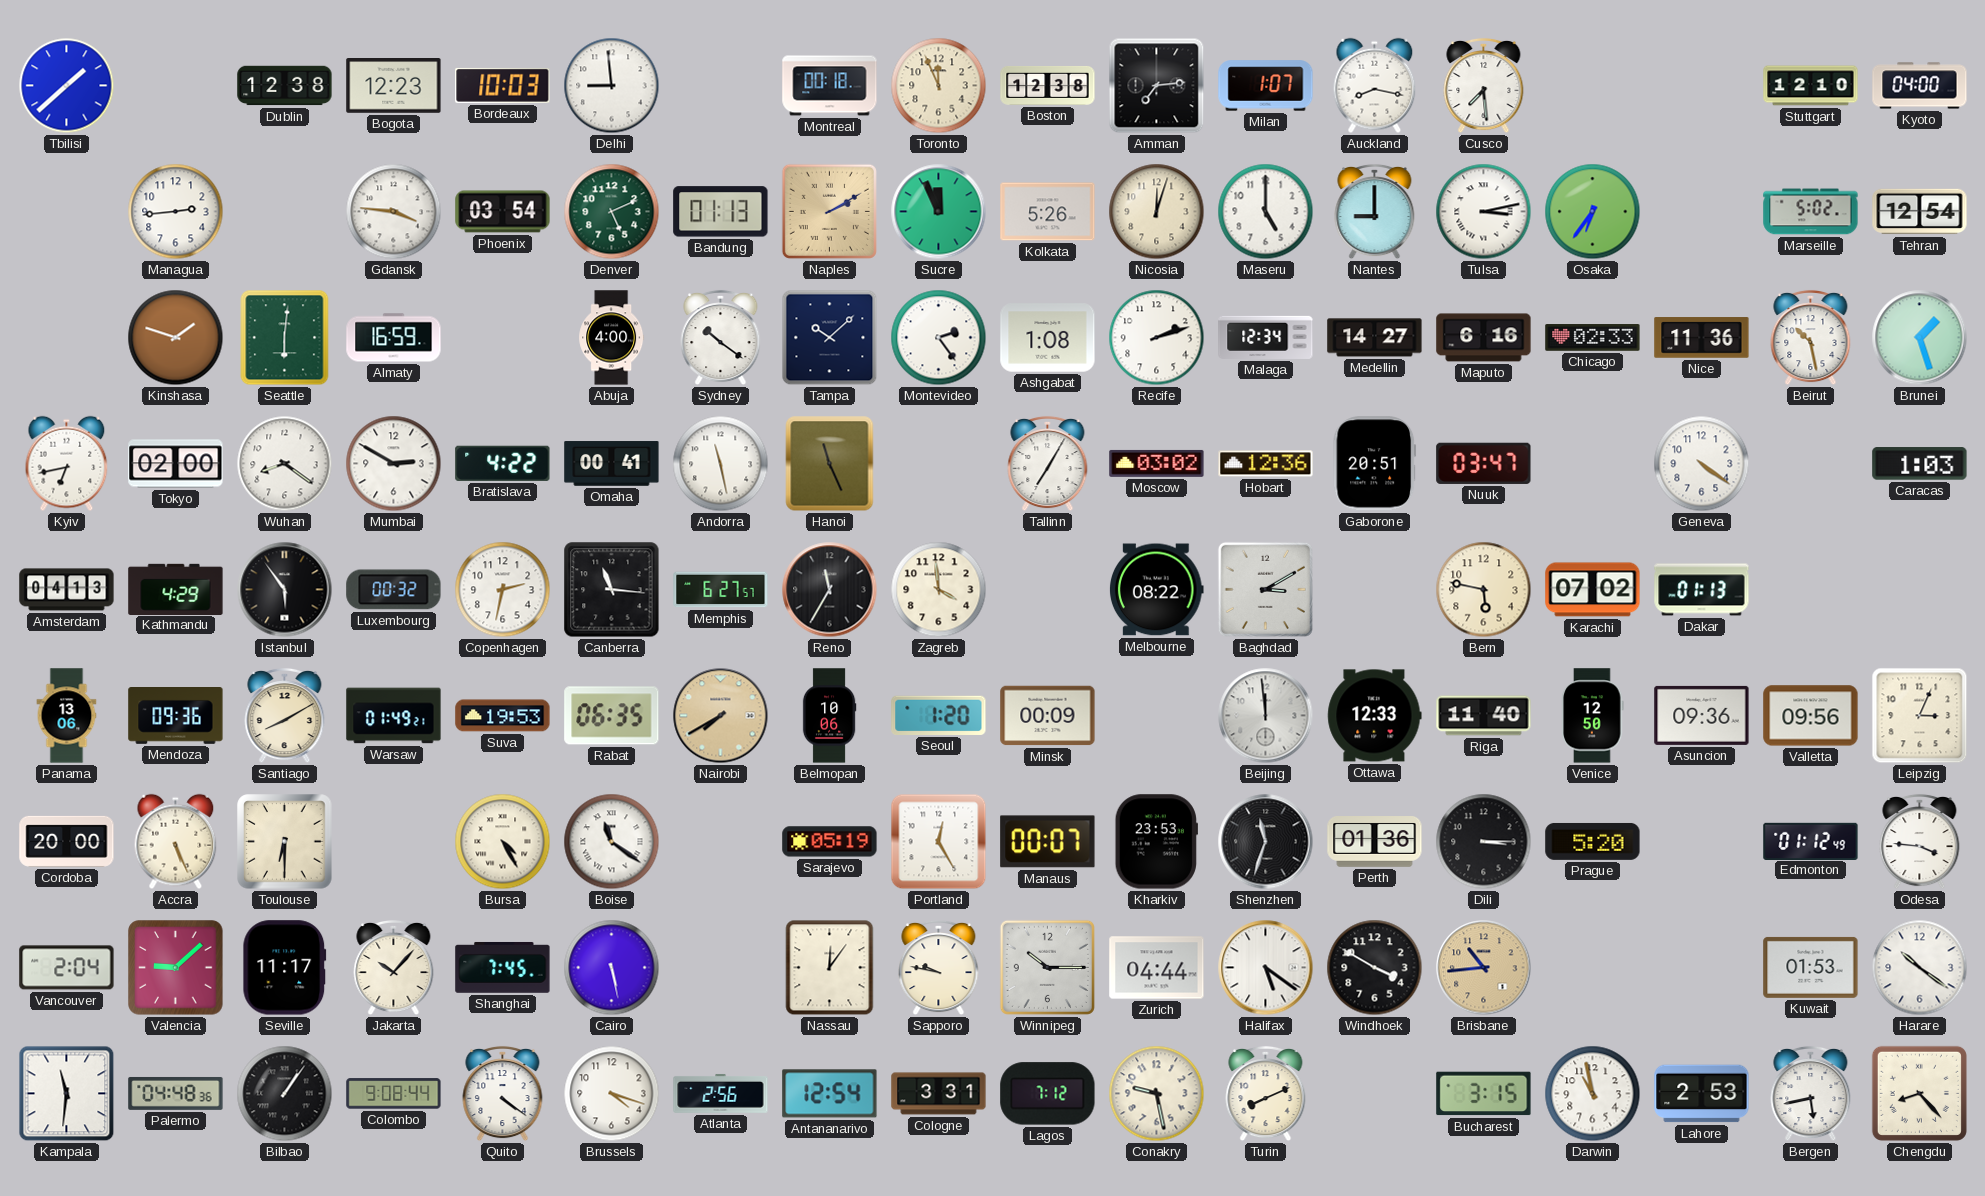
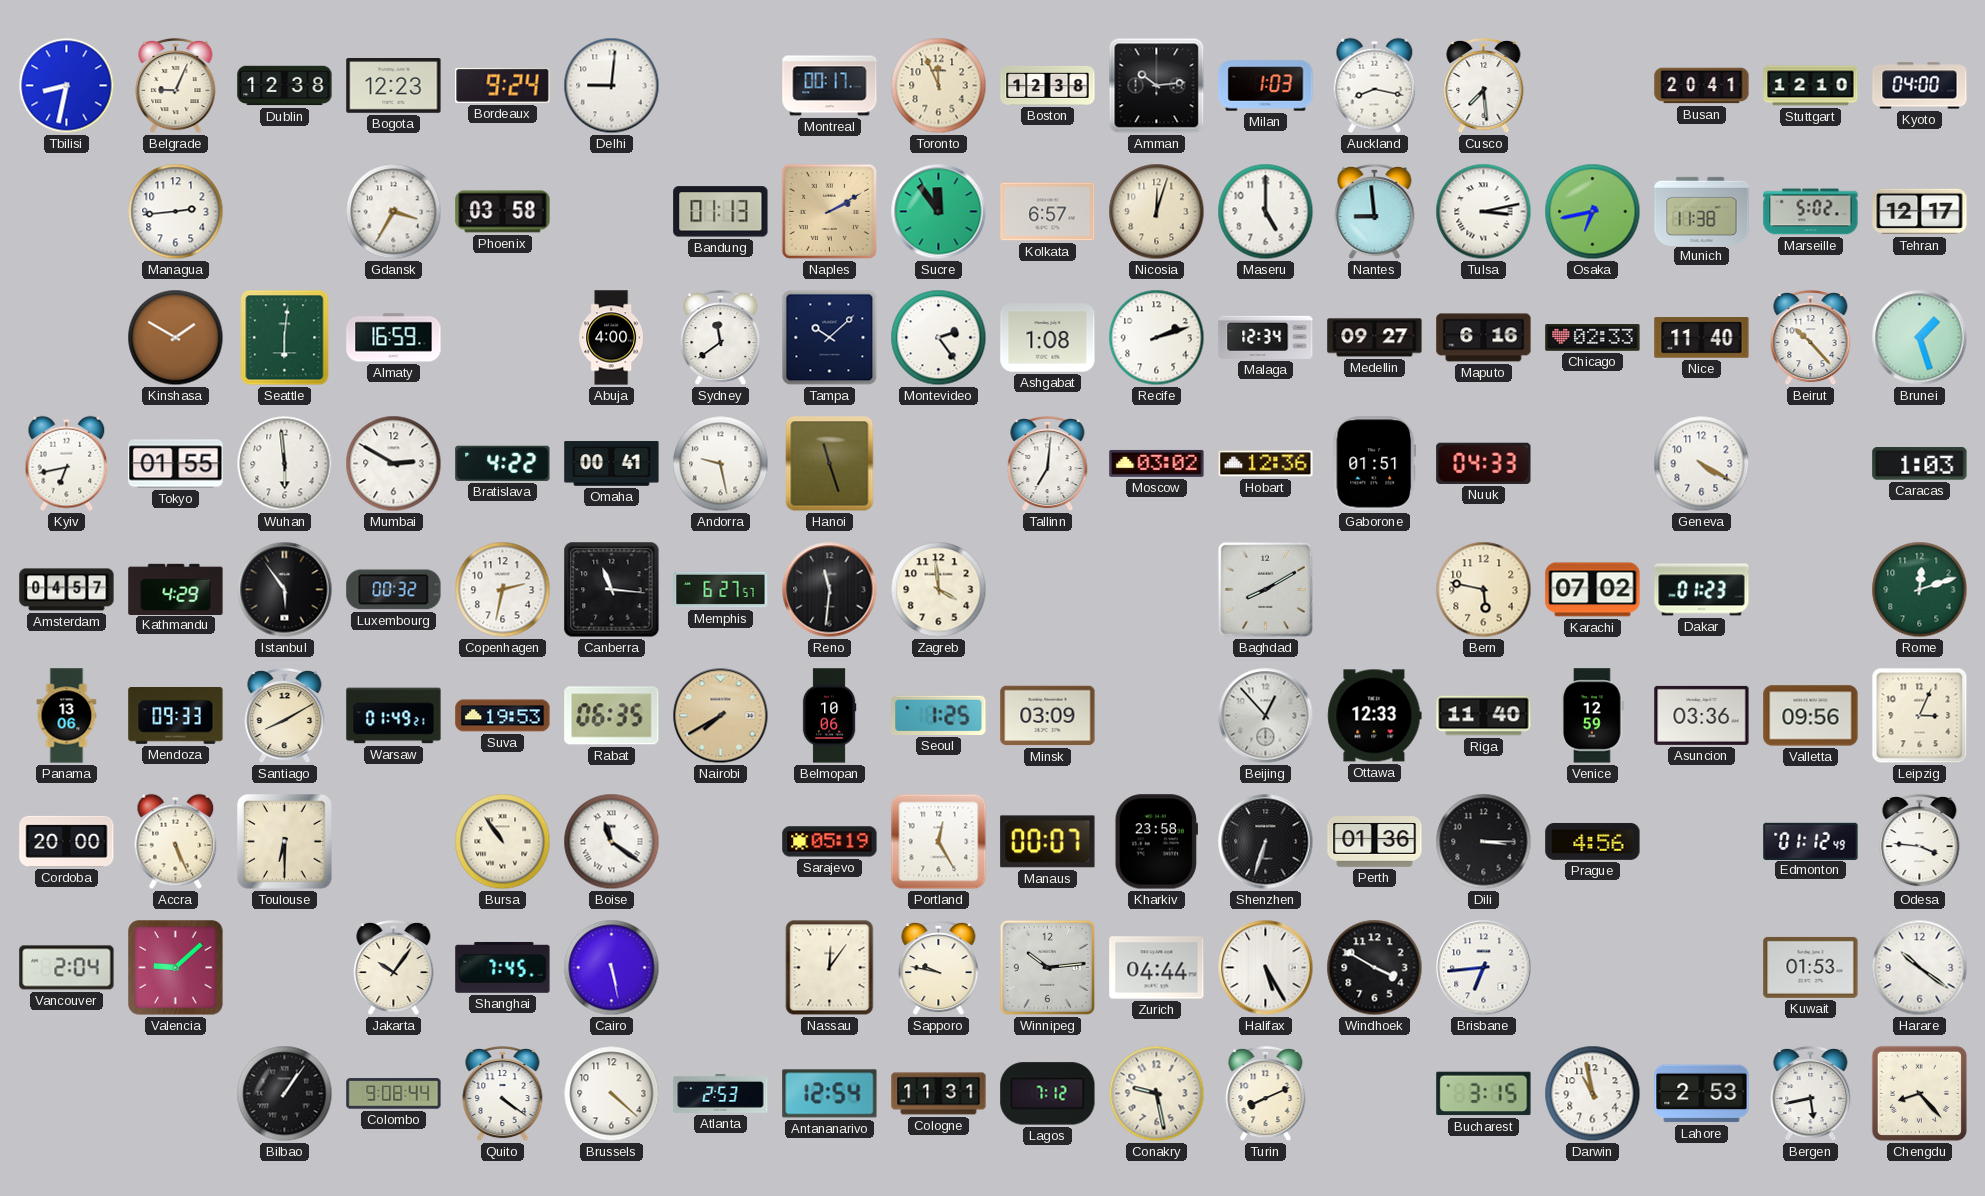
Tbilisi: 1:38 -> 8:32
Belgrade: none -> 9:04
Bordeaux: 10:03 -> 9:24
Delhi: 8:59 -> 9:01
Montreal: 00:18 -> 00:17
Amman: 7:14 -> 10:14
Milan: 1:07 -> 1:03
Busan: none -> 20:41
Gdansk: 3:46 -> 3:35
Phoenix: 03:54 -> 03:58
Denver: 5:11 -> none
Sucre: 11:56 -> 11:54
Kolkata: 5:26 -> 6:57
Nantes: 9:00 -> 8:59
Osaka: 6:36 -> 6:43
Munich: none -> 11:38
Tehran: 12:54 -> 12:17
Kinshasa: 1:48 -> 1:50
Sydney: 10:21 -> 11:39
Medellin: 14:27 -> 09:27
Nice: 11:36 -> 11:40
Beirut: 10:28 -> 10:23
Tokyo: 02:00 -> 01:55
Wuhan: 8:21 -> 5:59
Andorra: 11:28 -> 9:28
Hanoi: 11:26 -> 11:27
Tallinn: 7:05 -> 7:01
Gaborone: 20:51 -> 01:51
Nuuk: 03:47 -> 04:33
Geneva: 4:21 -> 4:20
Amsterdam: 04:13 -> 04:57
Reno: 11:35 -> 11:31
Melbourne: 08:22 -> none
Baghdad: 3:10 -> 8:10
Dakar: 01:13 -> 01:23
Rome: none -> 12:12
Mendoza: 09:36 -> 09:33
Seoul: 1:20 -> 1:25
Minsk: 00:09 -> 03:09
Beijing: 11:59 -> 12:53
Venice: 12:50 -> 12:59
Asuncion: 09:36 -> 03:36
Bursa: 4:25 -> 10:54
Kharkiv: 23:53 -> 23:58
Shenzhen: 11:33 -> 6:33
Prague: 5:20 -> 4:56
Seville: 11:17 -> none
Jakarta: 10:07 -> 10:06
Winnipeg: 10:15 -> 10:14
Halifax: 5:21 -> 5:25
Brisbane: 10:44 -> 6:44
Brisbane dial: champagne -> white
Kampala: 11:31 -> none
Palermo: 04:48 -> none
Brussels: 4:18 -> 4:22
Atlanta: 2:56 -> 2:53
Cologne: 3:31 -> 11:31
